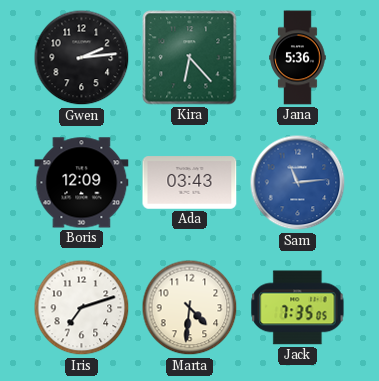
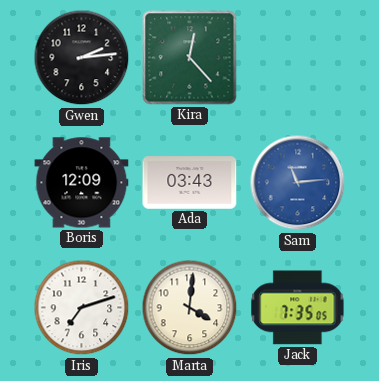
Kira: 6:23 -> 12:23
Jana: 5:36 -> none
Marta: 4:31 -> 4:01
